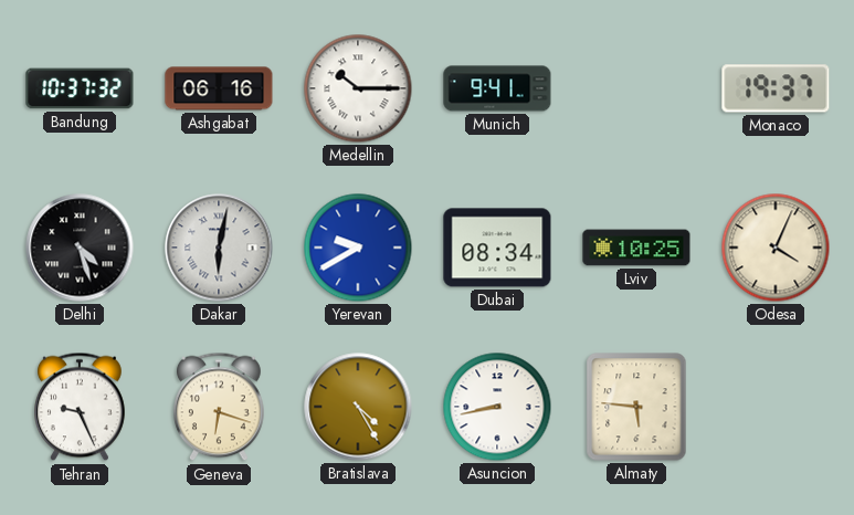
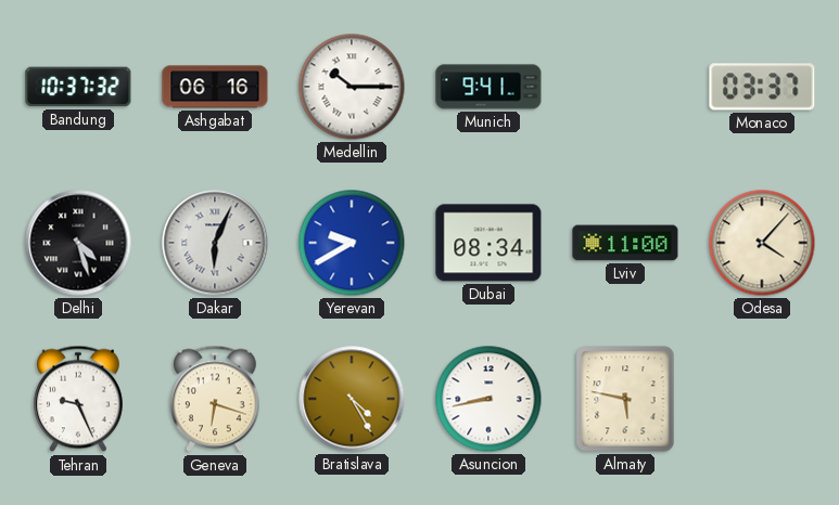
Monaco: 19:37 -> 03:37
Dakar: 6:02 -> 6:04
Lviv: 10:25 -> 11:00
Odesa: 4:04 -> 4:07
Almaty: 5:46 -> 5:47
